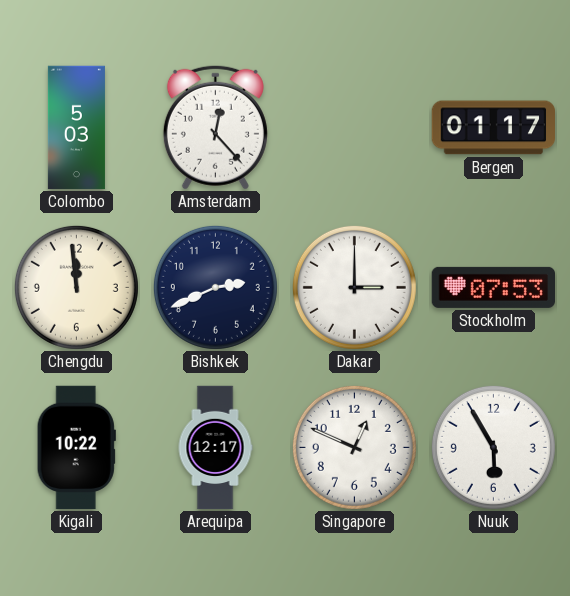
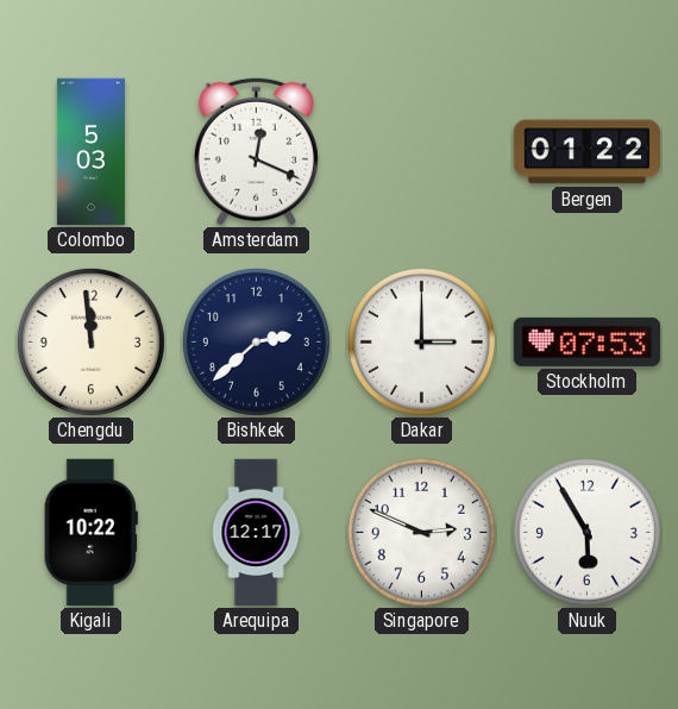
Amsterdam: 12:23 -> 12:19
Bergen: 01:17 -> 01:22
Bishkek: 2:41 -> 2:38
Singapore: 12:49 -> 2:49
